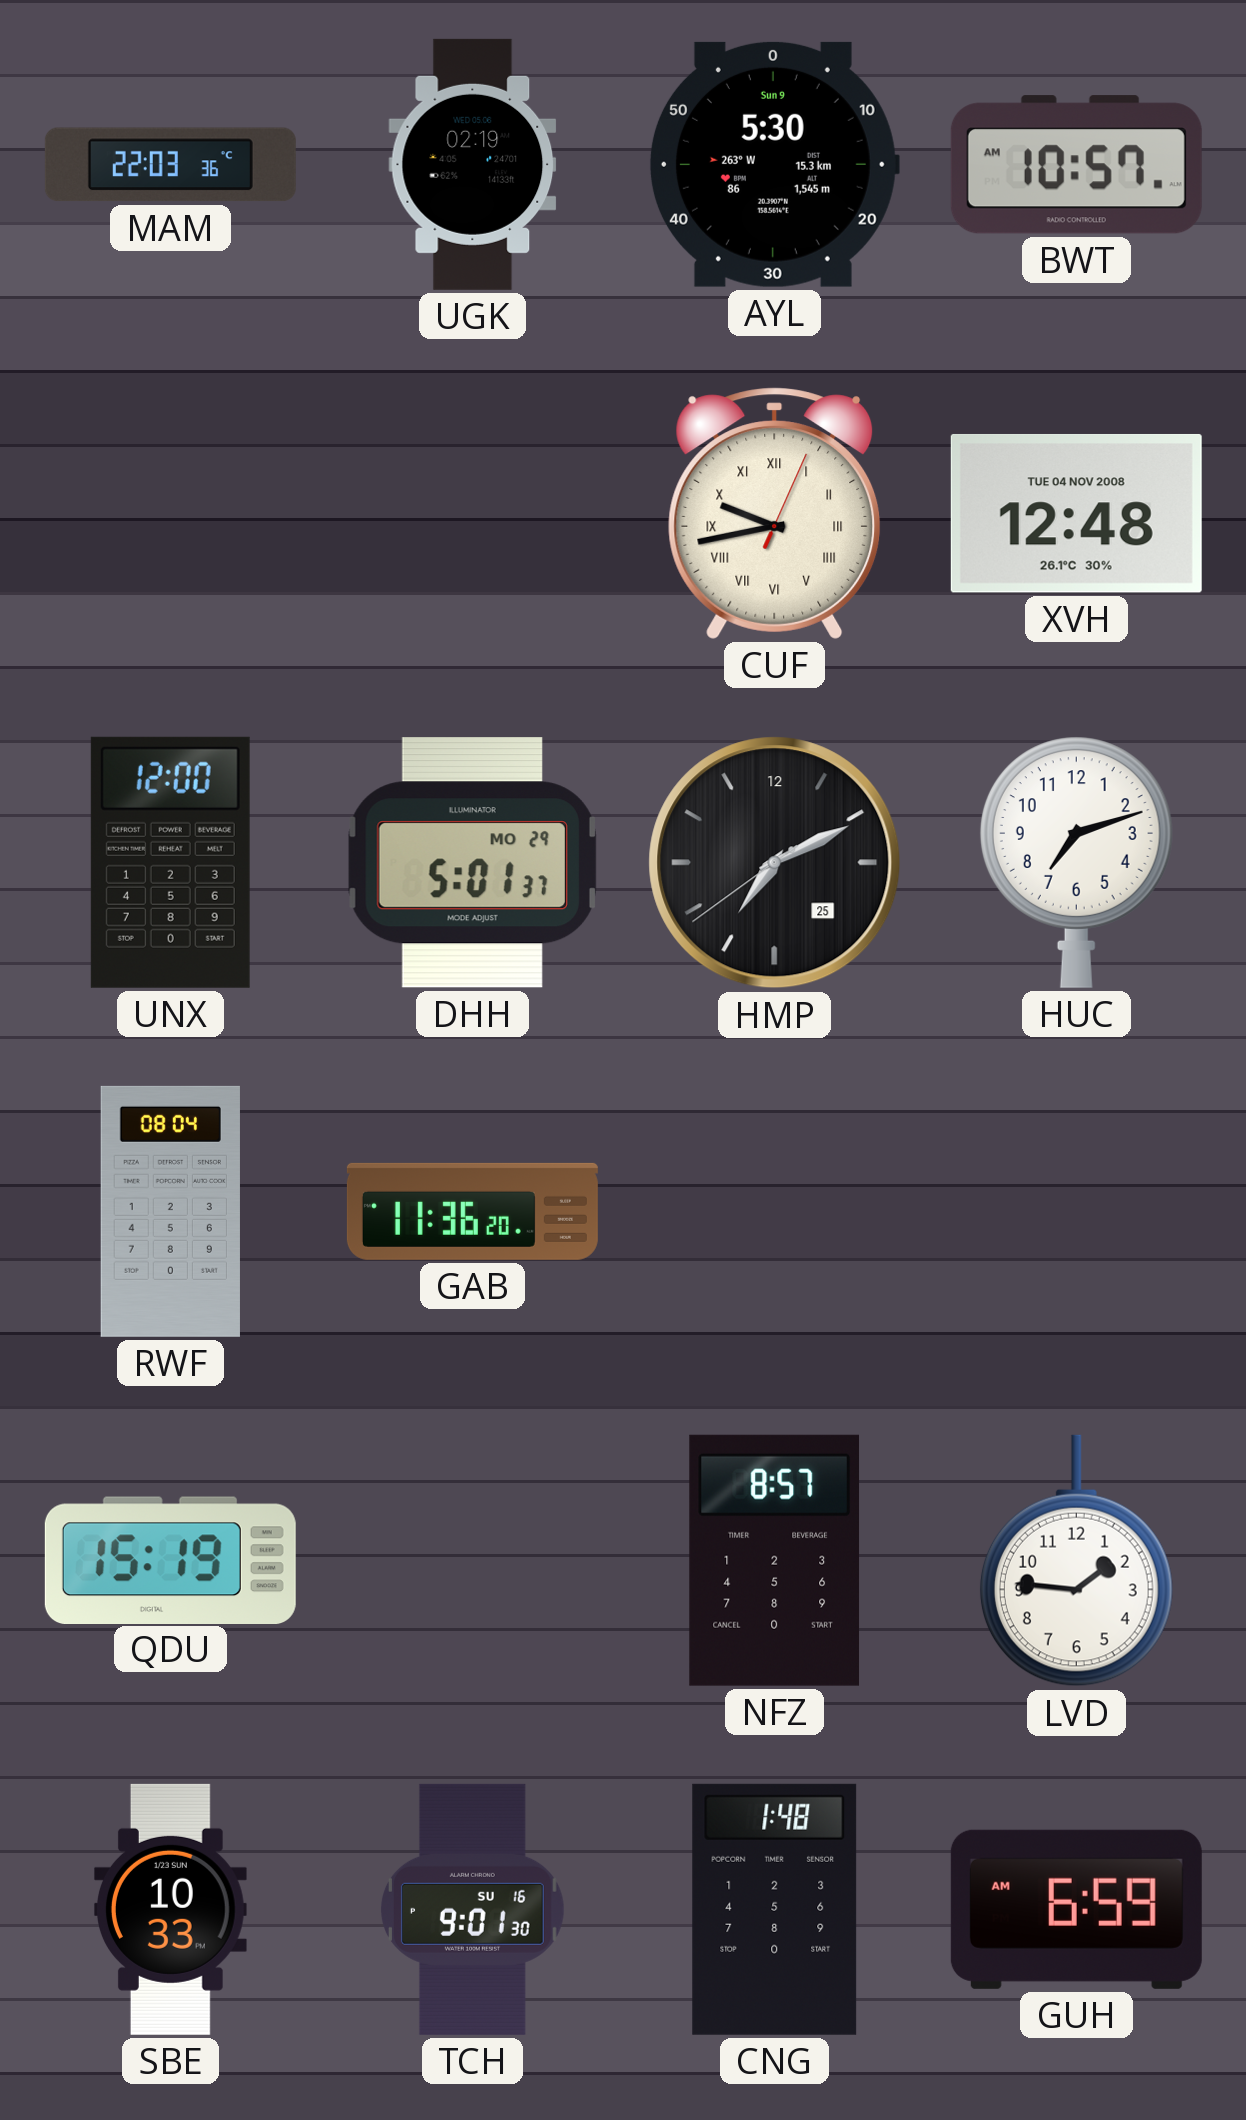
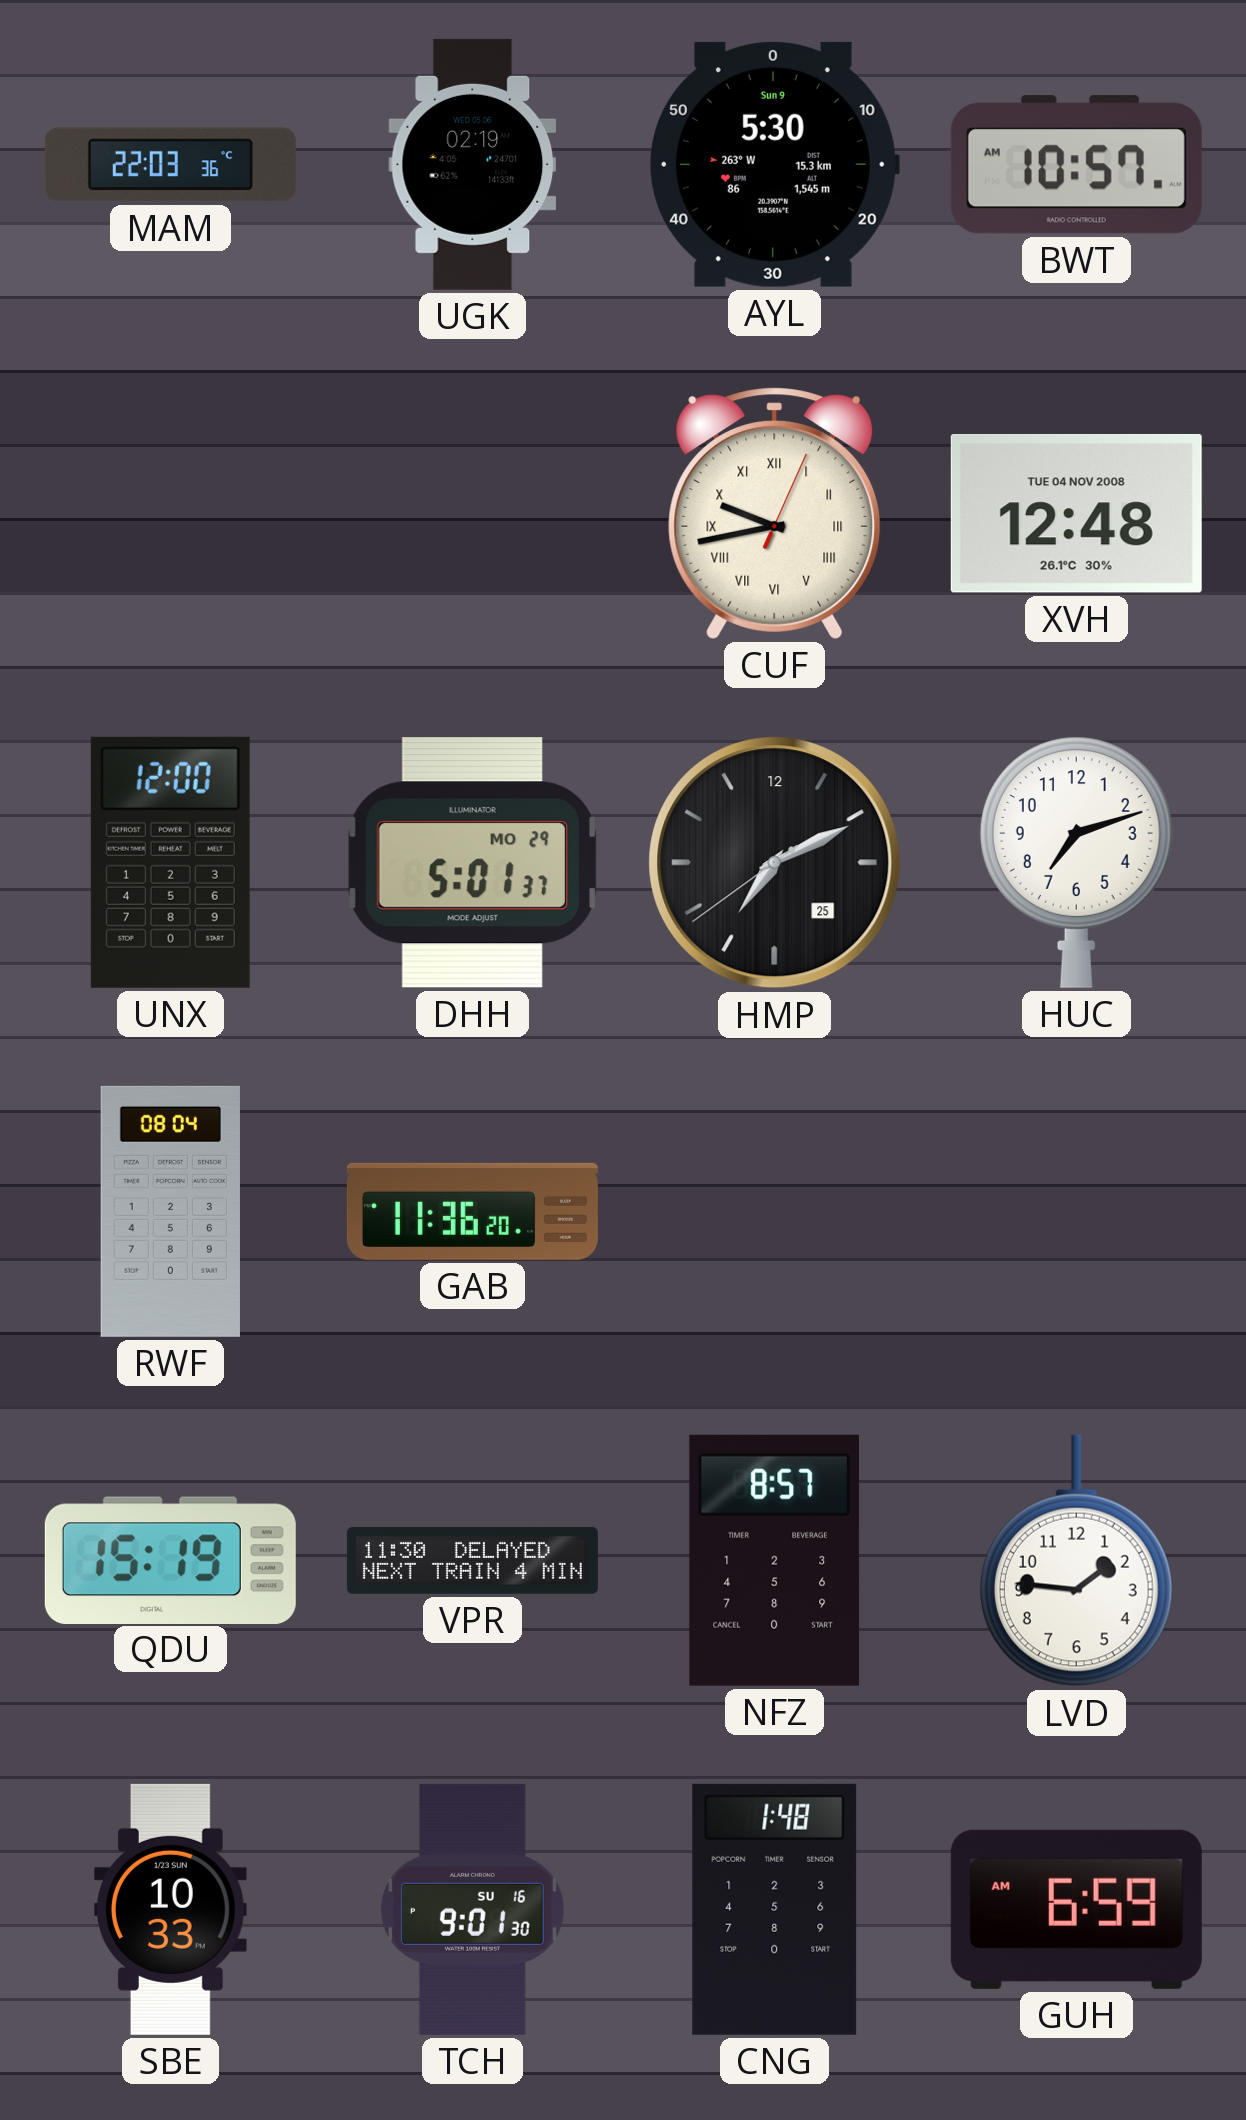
VPR: none -> 11:30
